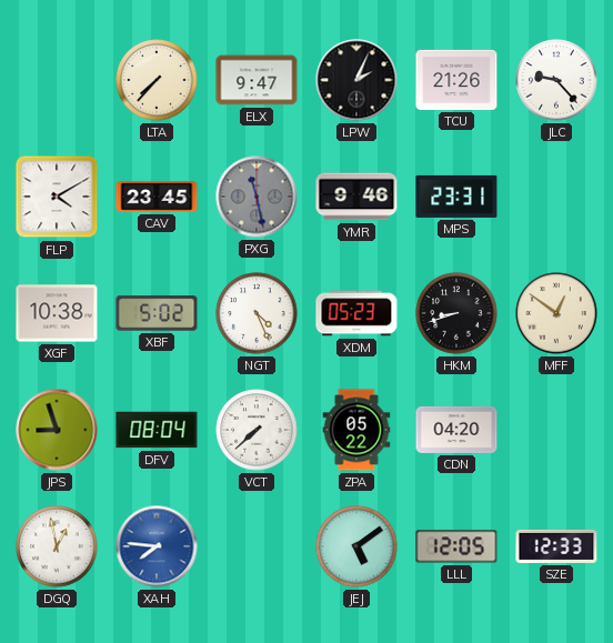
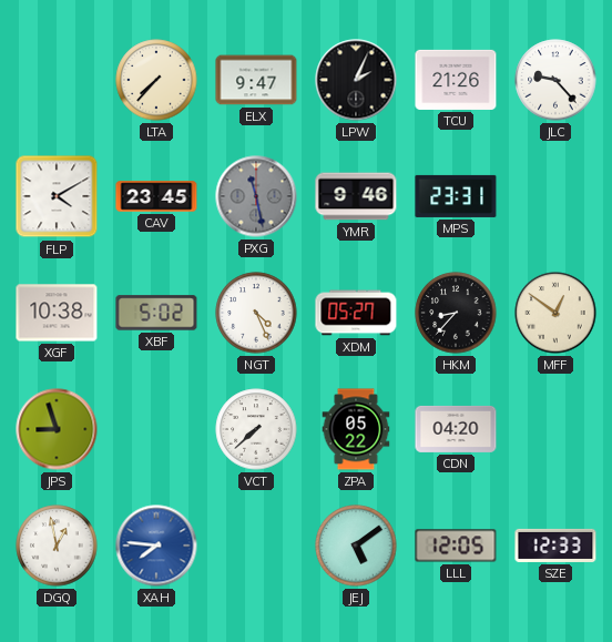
XDM: 05:23 -> 05:27
HKM: 8:42 -> 8:37
DFV: 08:04 -> none
